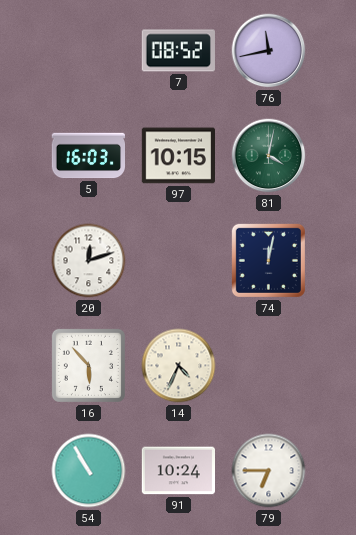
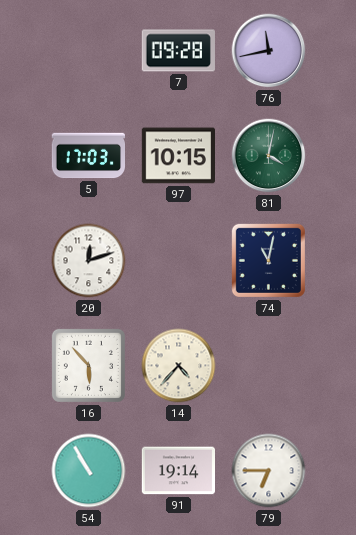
7: 08:52 -> 09:28
5: 16:03 -> 17:03
74: 12:02 -> 11:02
14: 4:34 -> 4:37
91: 10:24 -> 19:14
